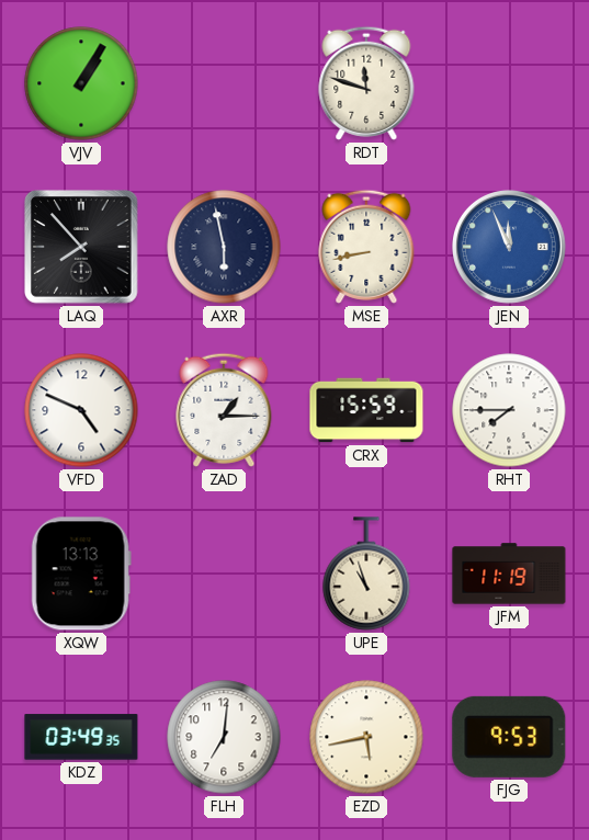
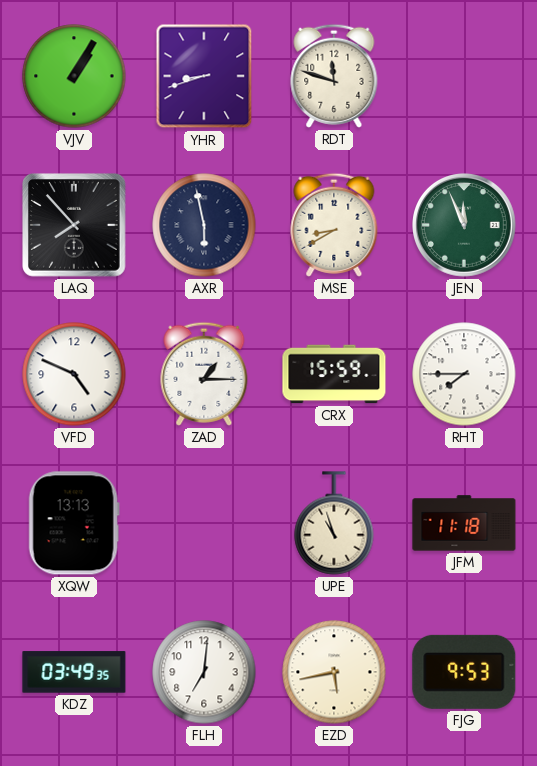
YHR: none -> 8:42
MSE: 8:43 -> 8:40
JEN dial: blue -> green
JFM: 11:19 -> 11:18
